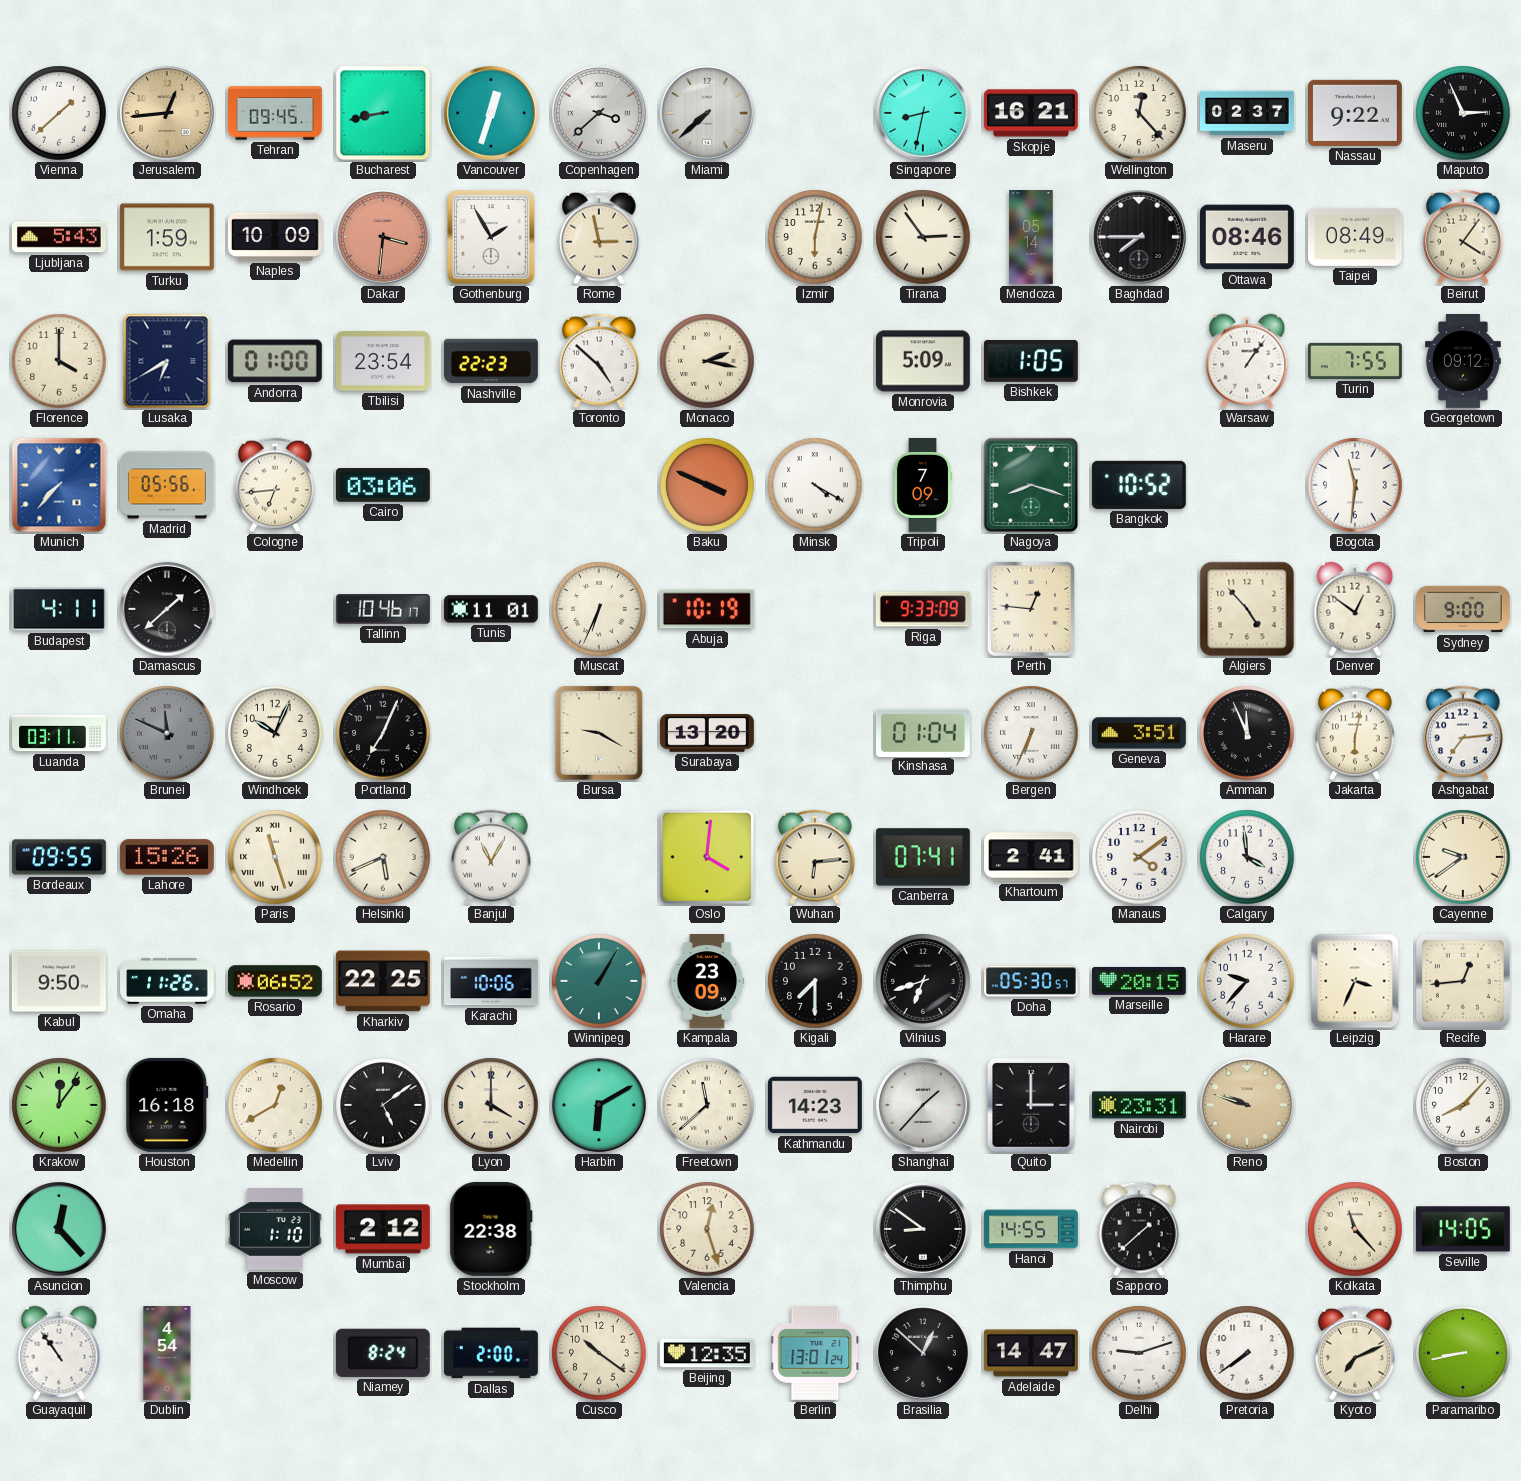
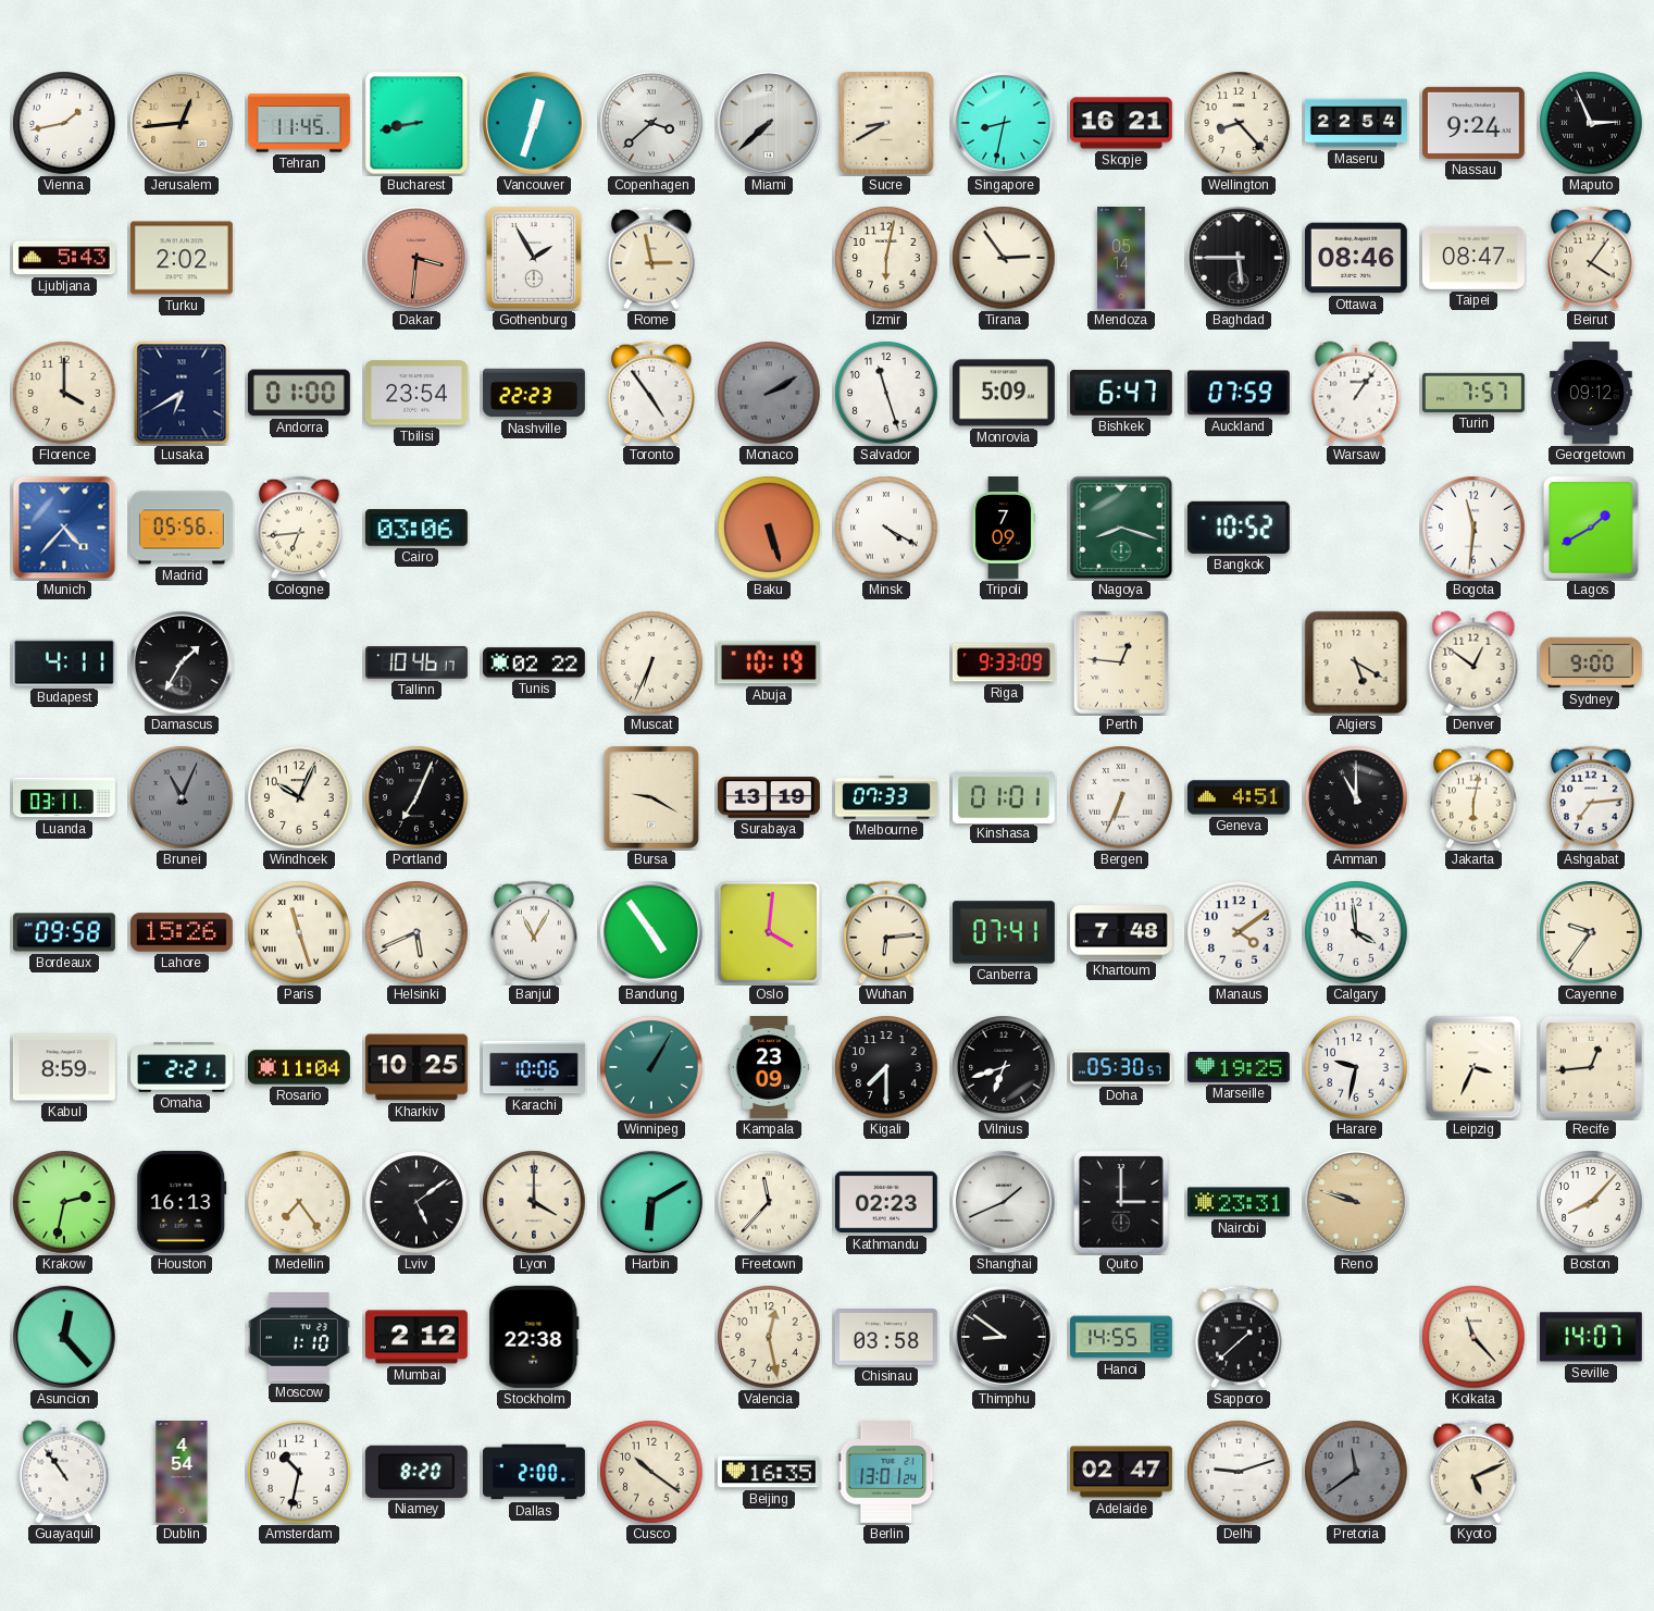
Vienna: 1:38 -> 1:43
Tehran: 09:45 -> 11:45
Sucre: none -> 8:40
Wellington: 12:23 -> 8:23
Maseru: 02:37 -> 22:54
Nassau: 9:22 -> 9:24
Turku: 1:59 -> 2:02
Naples: 10:09 -> none
Baghdad: 7:45 -> 5:45
Taipei: 08:49 -> 08:47
Toronto: 4:52 -> 4:54
Monaco: 2:17 -> 2:10
Monaco dial: cream -> grey
Salvador: none -> 11:27
Bishkek: 1:05 -> 6:47
Auckland: none -> 07:59
Turin: 7:55 -> 7:57
Munich: 7:37 -> 4:37
Baku: 3:49 -> 5:27
Lagos: none -> 1:40
Damascus: 1:38 -> 1:35
Tunis: 11:01 -> 02:22
Algiers: 4:53 -> 5:20
Brunei: 11:49 -> 11:04
Surabaya: 13:20 -> 13:19
Melbourne: none -> 07:33
Kinshasa: 01:04 -> 01:01
Geneva: 3:51 -> 4:51
Amman: 11:56 -> 11:00
Bordeaux: 09:55 -> 09:58
Bandung: none -> 4:54
Khartoum: 2:41 -> 7:48
Cayenne: 9:39 -> 9:36
Kabul: 9:50 -> 8:59
Omaha: 11:26 -> 2:21
Rosario: 06:52 -> 11:04
Kharkiv: 22:25 -> 10:25
Marseille: 20:15 -> 19:25
Harare: 9:37 -> 9:32
Krakow: 12:06 -> 2:32
Houston: 16:18 -> 16:13
Medellin: 12:40 -> 7:24
Freetown: 11:38 -> 11:37
Kathmandu: 14:23 -> 02:23
Shanghai: 1:37 -> 1:41
Valencia: 12:27 -> 12:28
Chisinau: none -> 03:58
Seville: 14:05 -> 14:07
Amsterdam: none -> 10:32
Niamey: 8:24 -> 8:20
Beijing: 12:35 -> 16:35
Brasilia: 12:52 -> none
Adelaide: 14:47 -> 02:47
Pretoria: 7:39 -> 11:39
Pretoria dial: white -> grey
Kyoto: 7:11 -> 5:11
Paramaribo: 8:43 -> none
